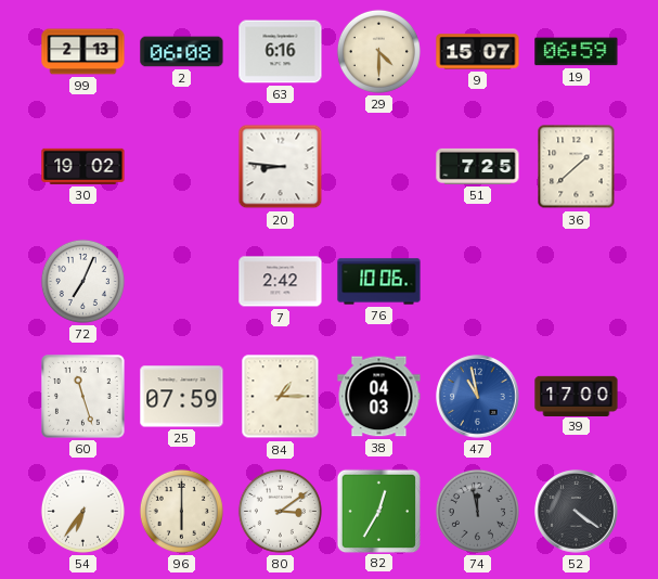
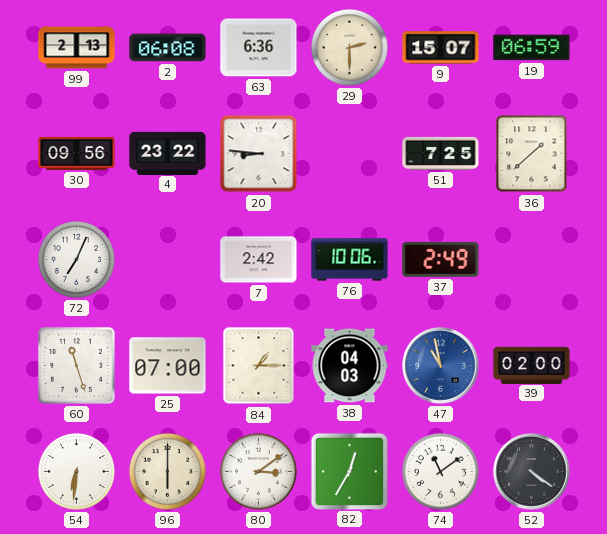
63: 6:16 -> 6:36
29: 4:30 -> 2:30
30: 19:02 -> 09:56
4: none -> 23:22
37: none -> 2:49
25: 07:59 -> 07:00
39: 17:00 -> 02:00
54: 6:36 -> 6:31
74: 11:58 -> 11:09
74 dial: grey -> white
